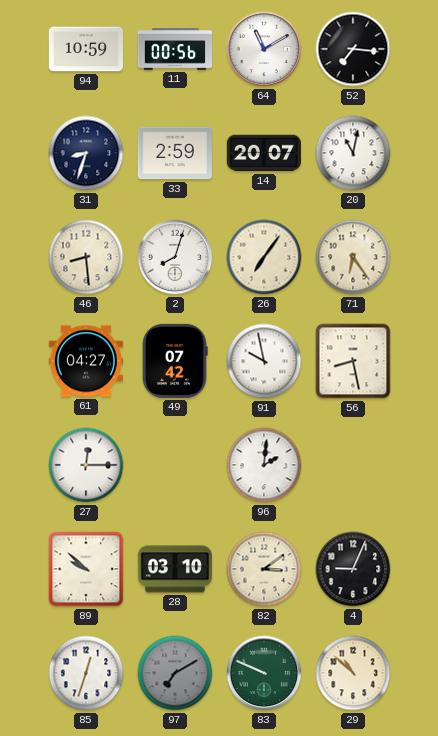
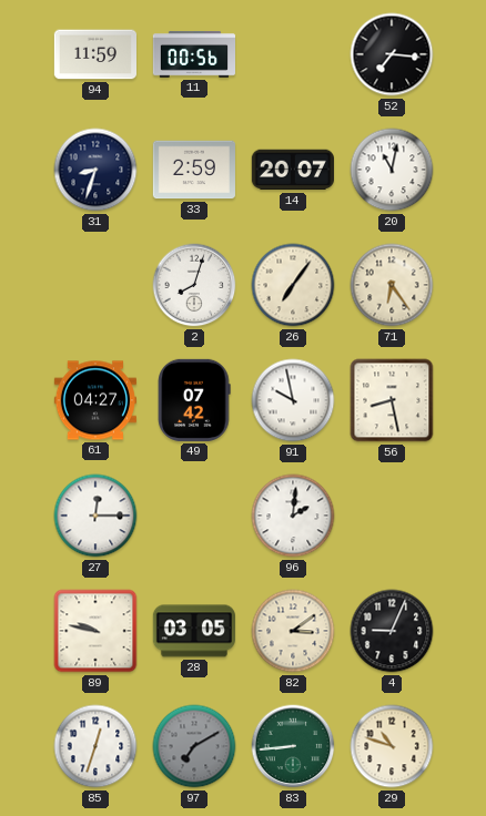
94: 10:59 -> 11:59
64: 11:10 -> none
46: 8:29 -> none
89: 9:52 -> 9:47
28: 03:10 -> 03:05
83: 9:49 -> 8:44
29: 10:52 -> 10:48
